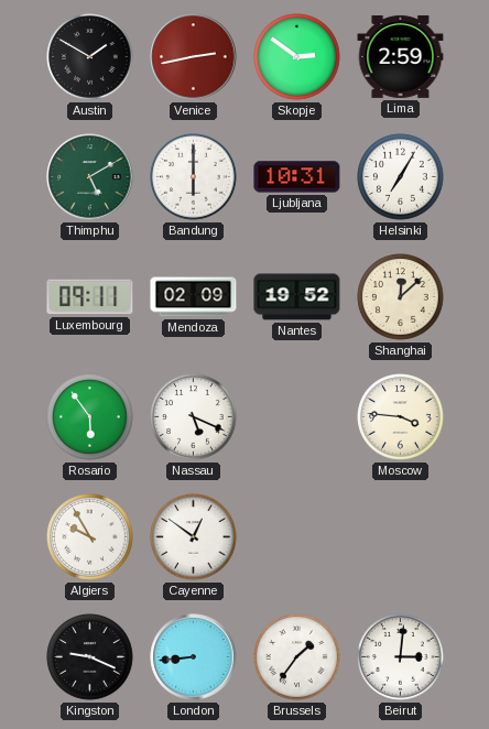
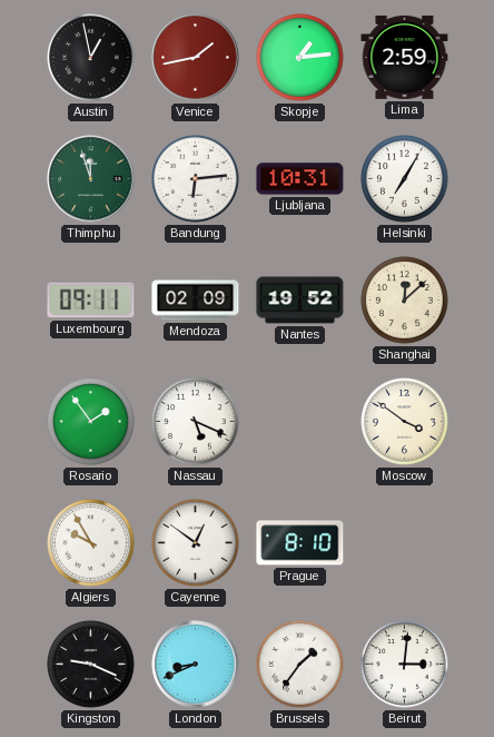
Austin: 1:50 -> 12:58
Venice: 2:43 -> 1:43
Skopje: 2:51 -> 1:14
Thimphu: 5:10 -> 11:57
Bandung: 6:00 -> 6:14
Rosario: 5:54 -> 1:54
Moscow: 3:46 -> 3:51
Prague: none -> 8:10
London: 8:44 -> 8:41
